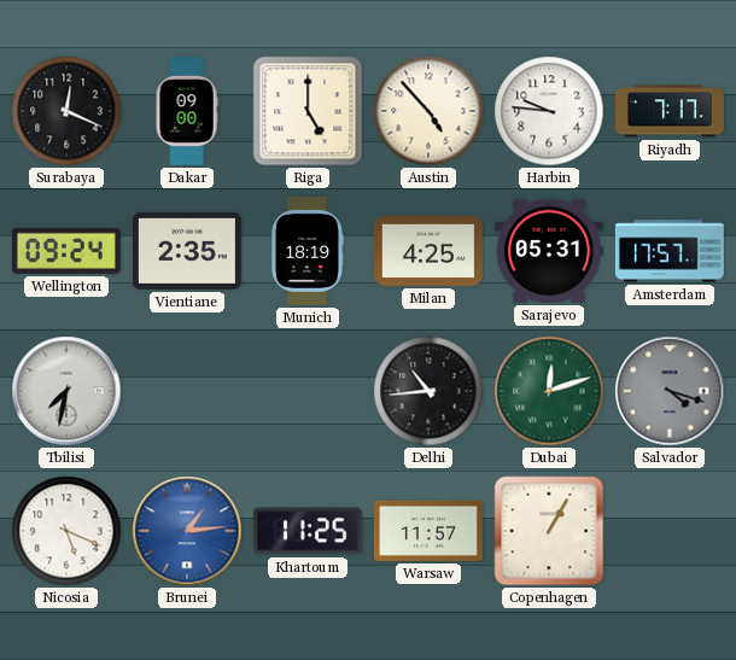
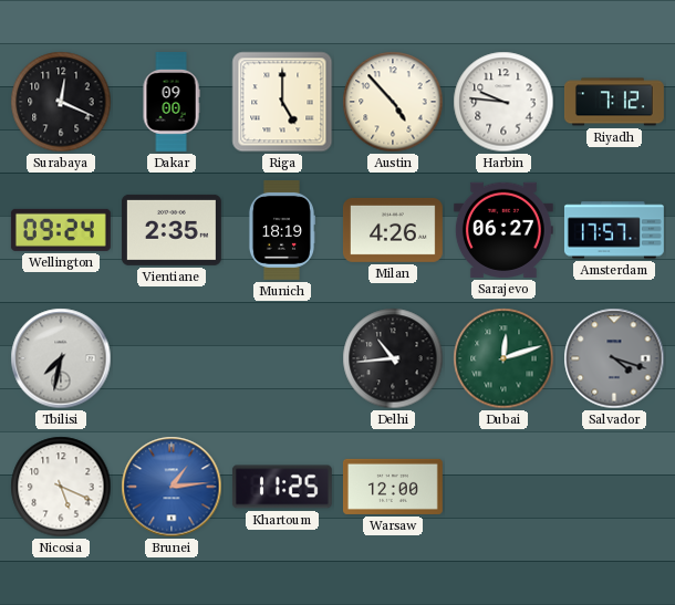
Riyadh: 7:17 -> 7:12
Milan: 4:25 -> 4:26
Sarajevo: 05:31 -> 06:27
Warsaw: 11:57 -> 12:00
Copenhagen: 1:05 -> none
